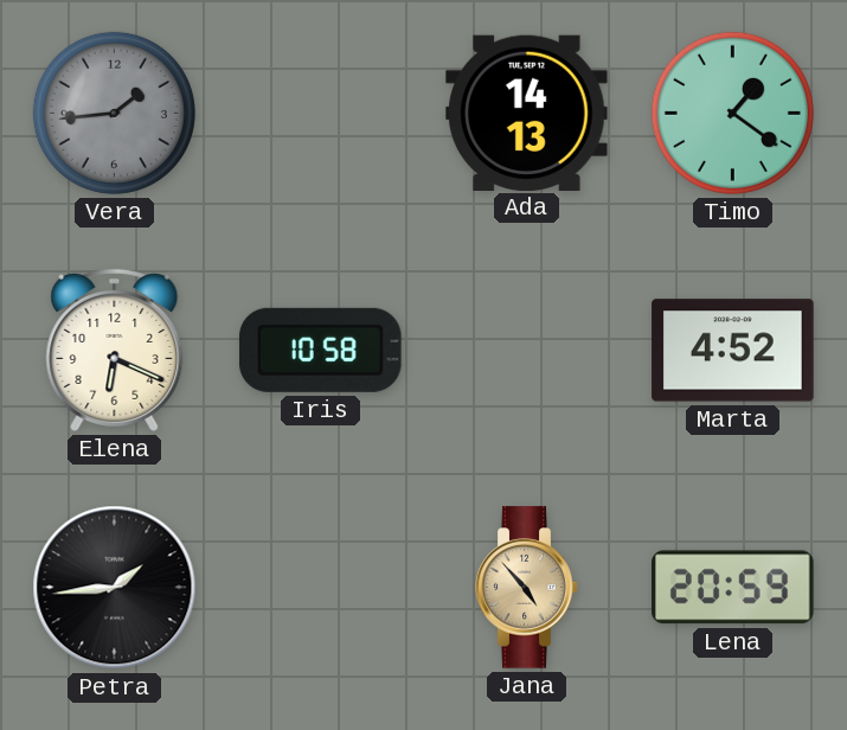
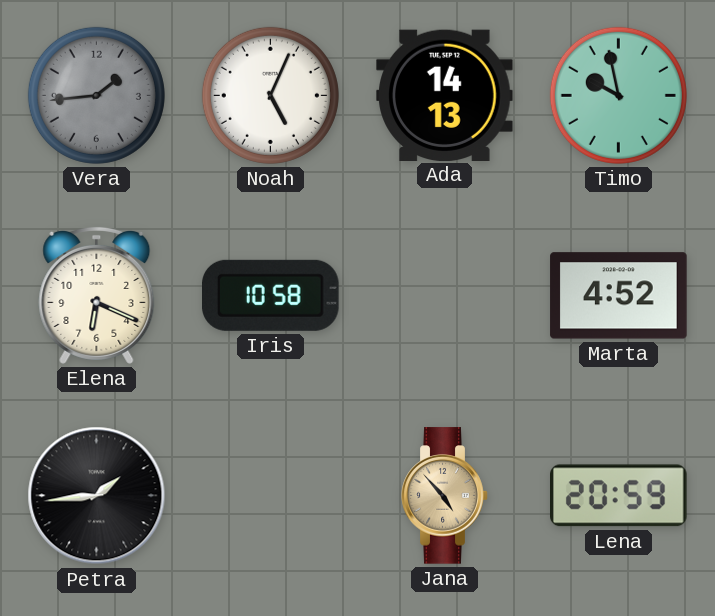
Noah: none -> 5:04
Timo: 1:21 -> 9:58
